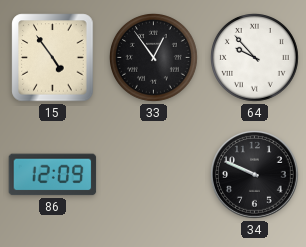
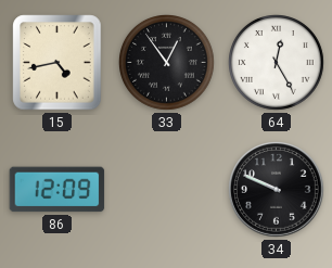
15: 4:54 -> 4:43
64: 9:53 -> 12:25
